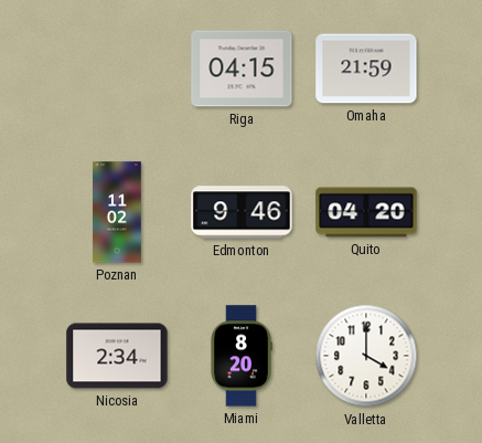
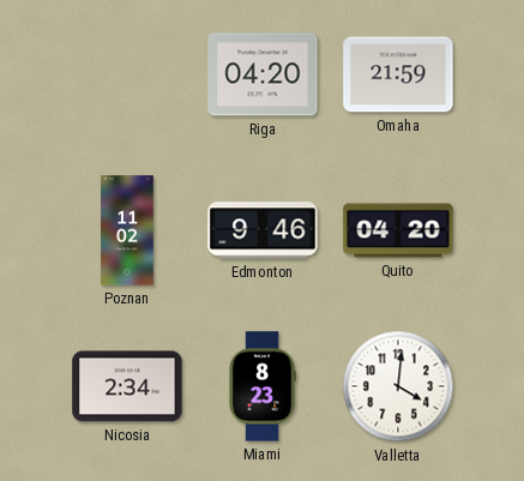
Riga: 04:15 -> 04:20
Miami: 8:20 -> 8:23
Valletta: 4:00 -> 4:01
